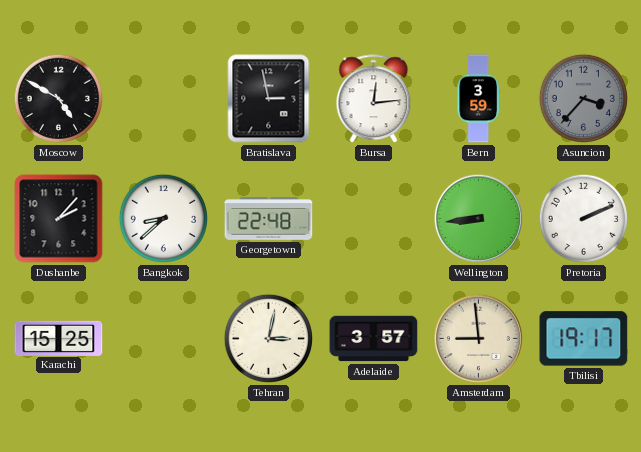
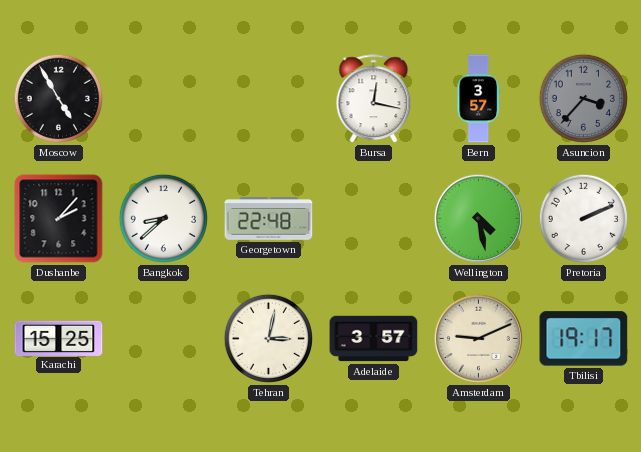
Moscow: 4:50 -> 4:55
Bratislava: 2:58 -> none
Bursa: 12:14 -> 12:17
Bern: 3:59 -> 3:57
Wellington: 8:44 -> 4:28
Amsterdam: 8:59 -> 9:11
